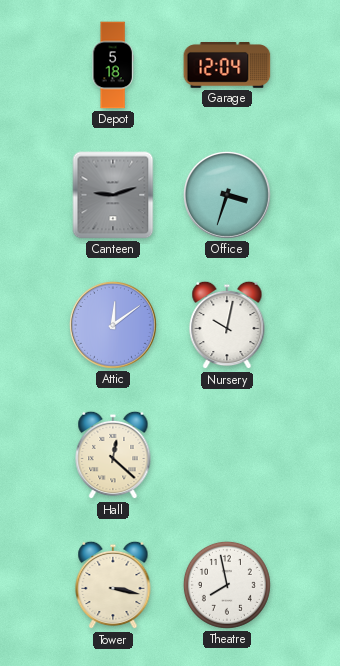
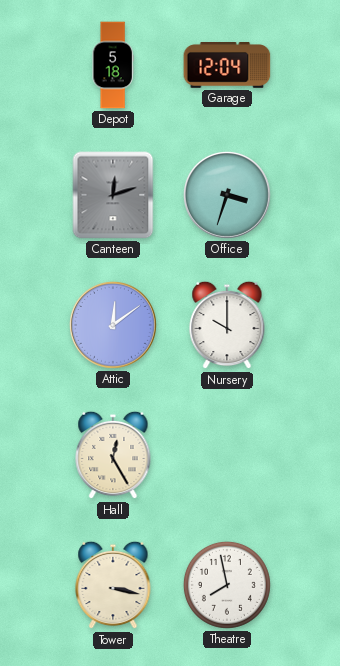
Canteen: 9:12 -> 12:12
Nursery: 10:02 -> 10:00
Hall: 12:22 -> 12:25
